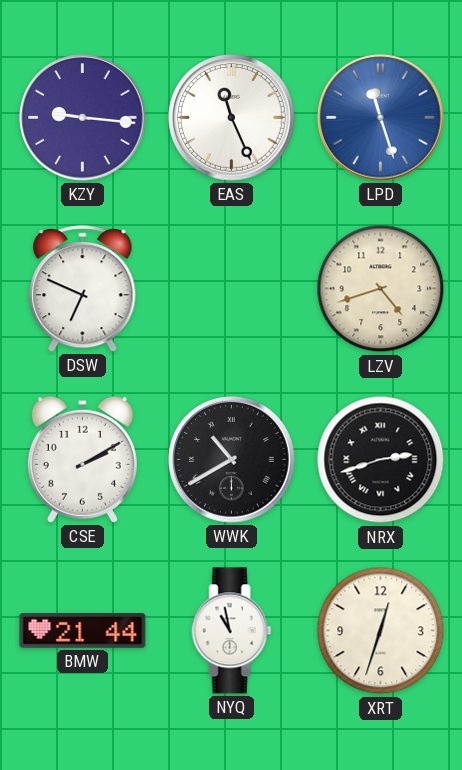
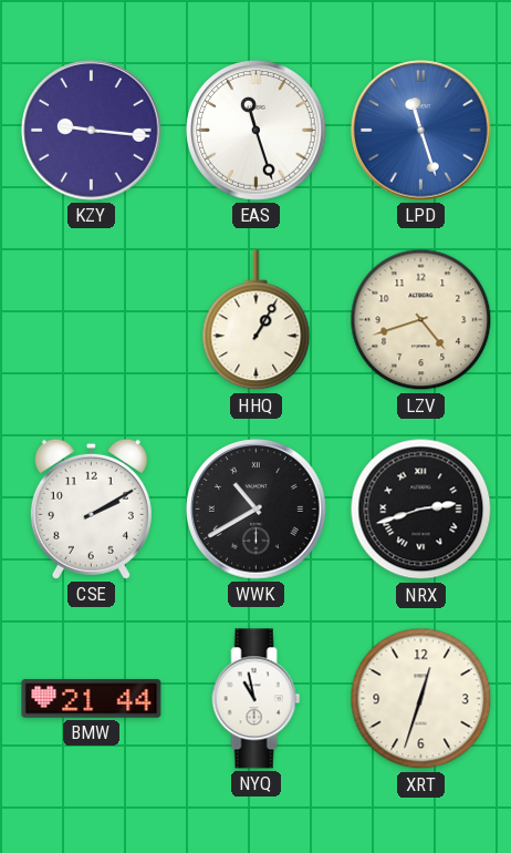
EAS: 11:26 -> 11:27
DSW: 6:49 -> none
HHQ: none -> 1:05
